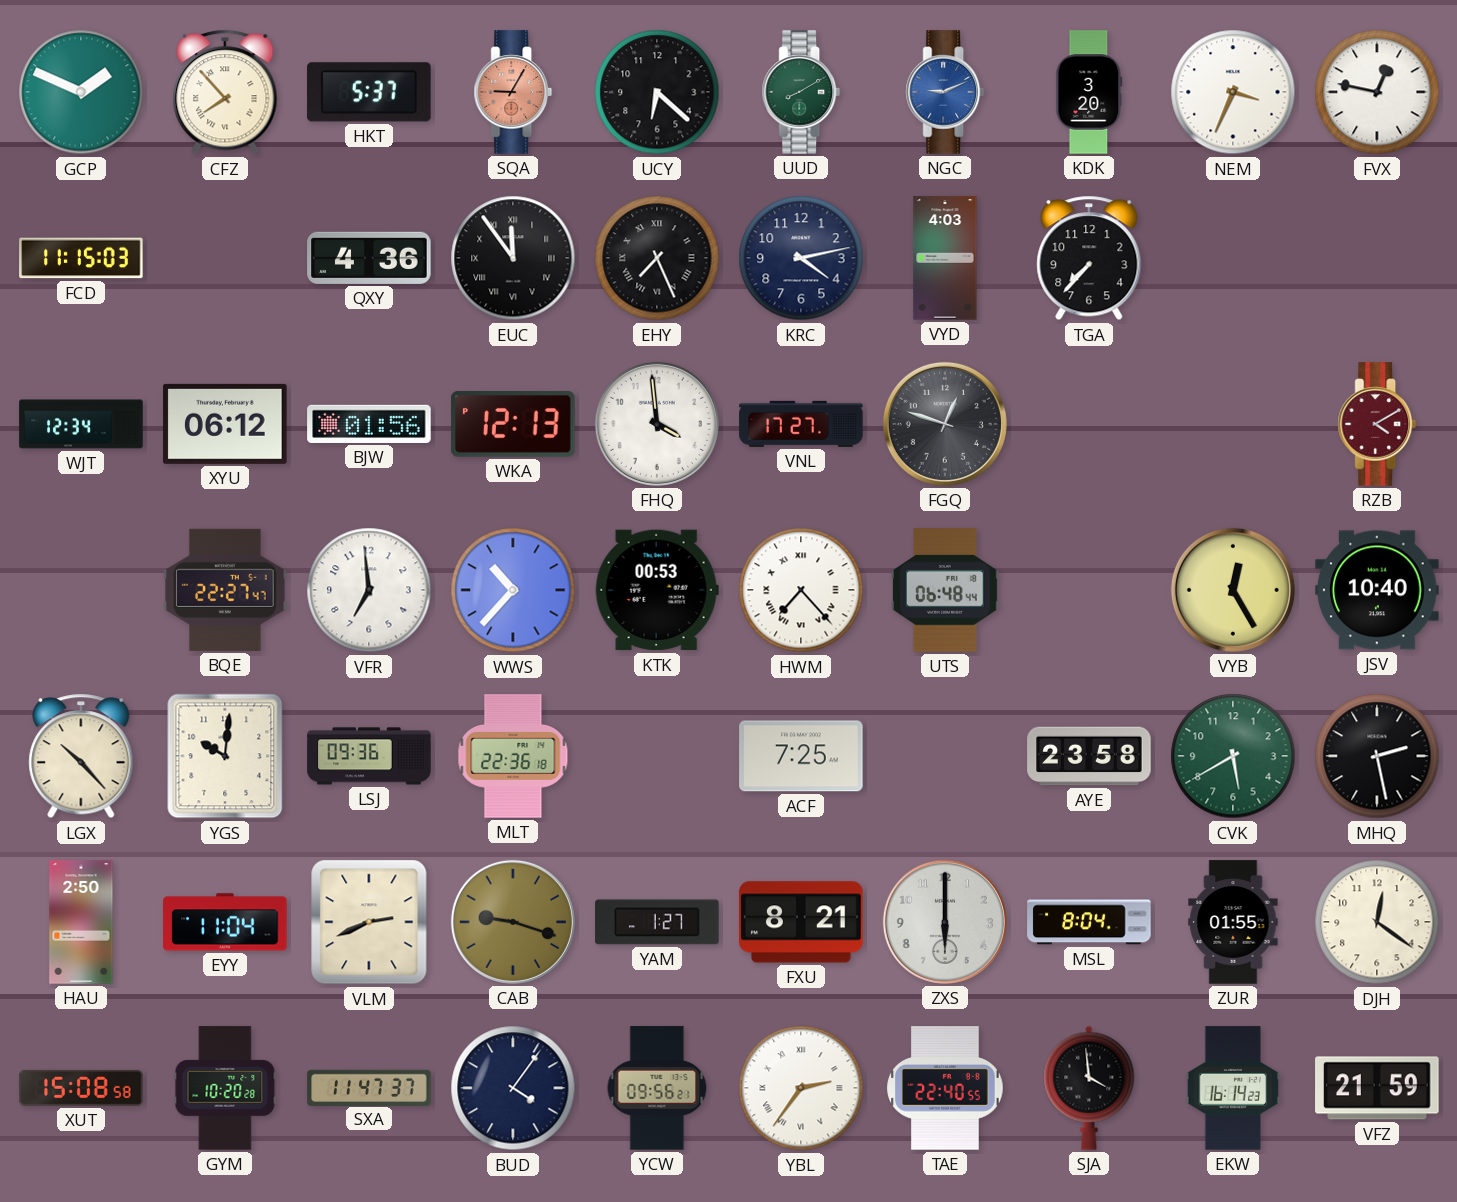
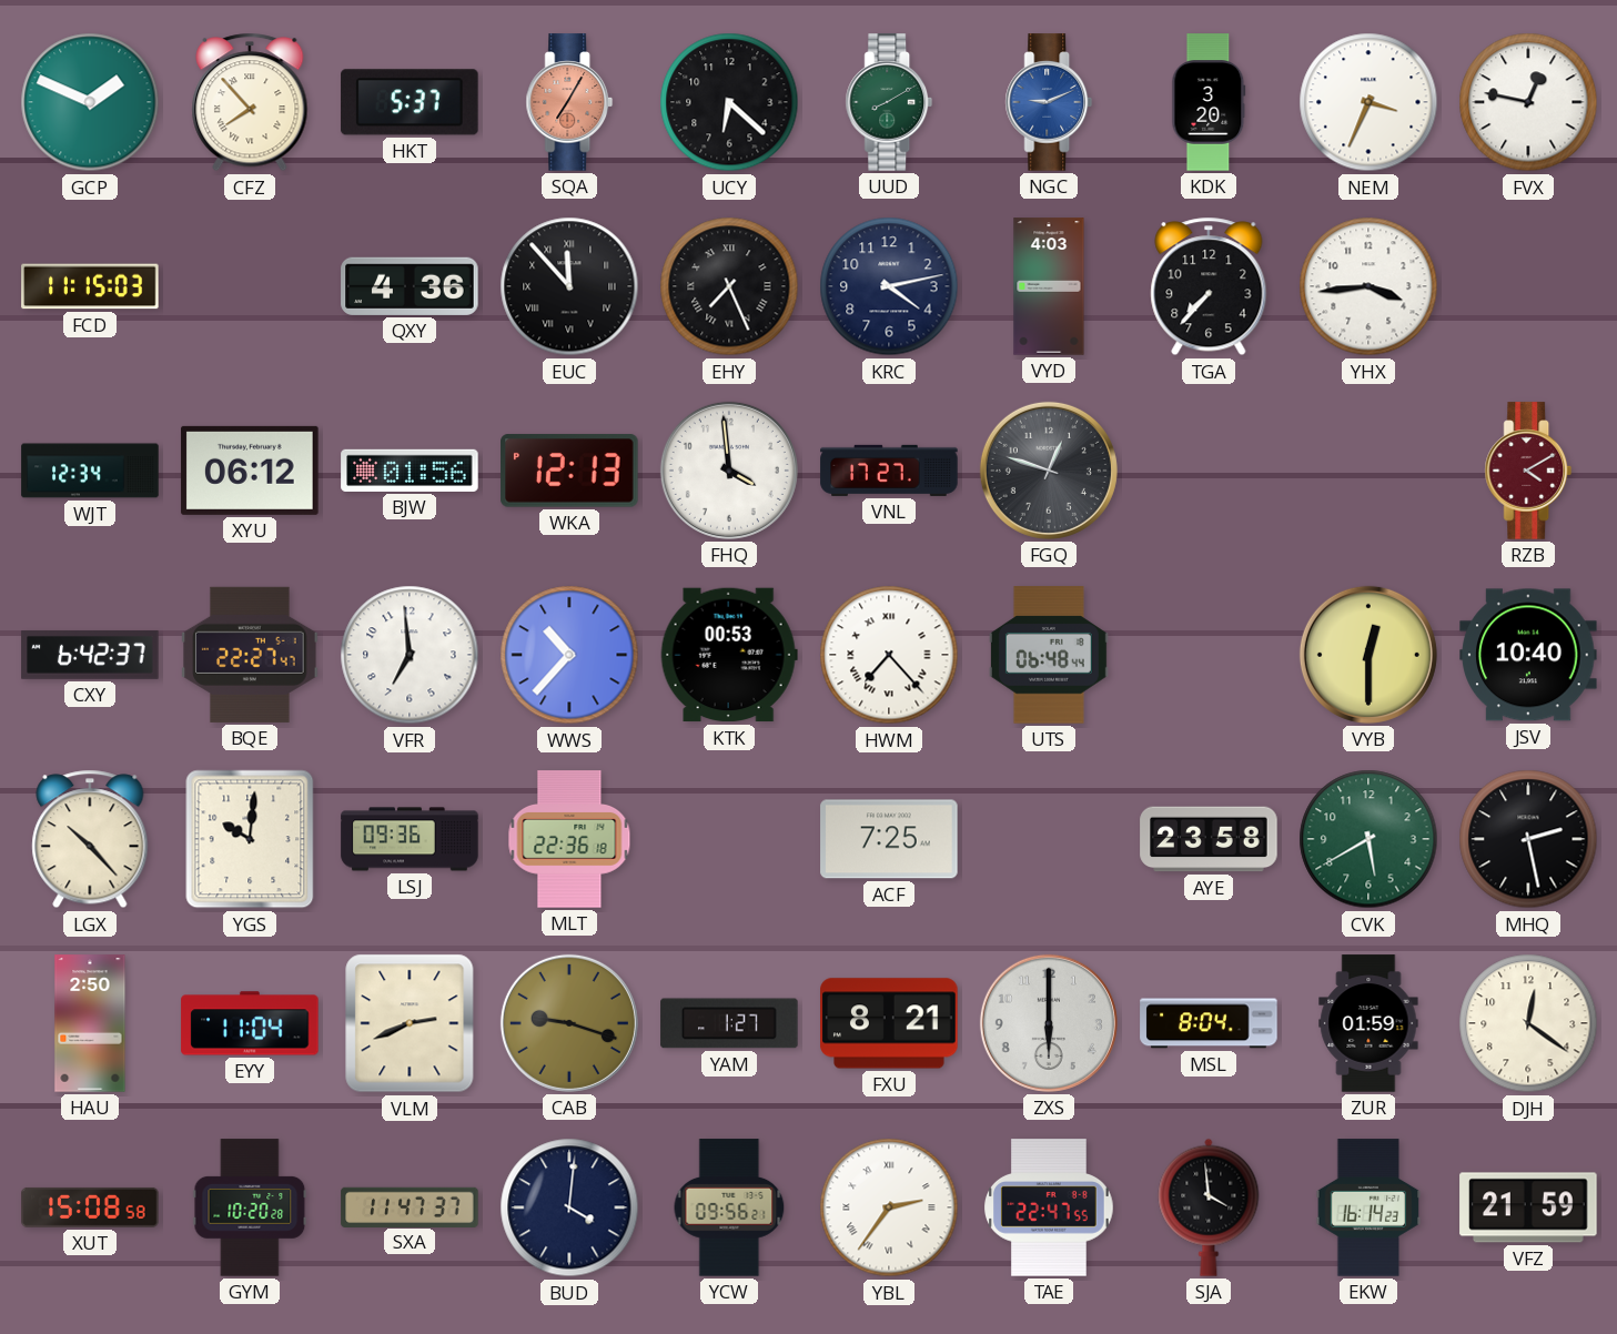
SQA: 9:05 -> 7:05
EUC: 11:54 -> 11:53
YHX: none -> 3:44
CXY: none -> 6:42
VYB: 12:25 -> 12:30
ZUR: 01:55 -> 01:59
BUD: 4:06 -> 4:01
TAE: 22:40 -> 22:47
